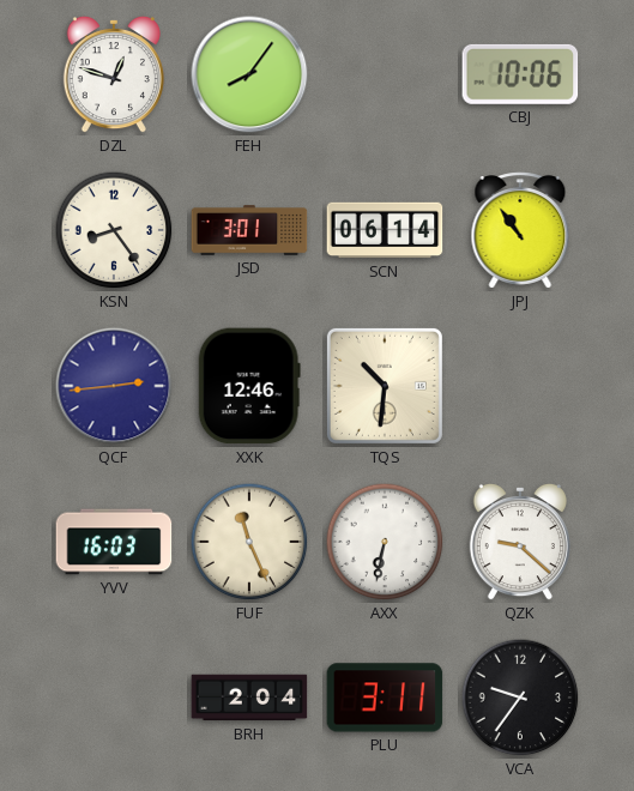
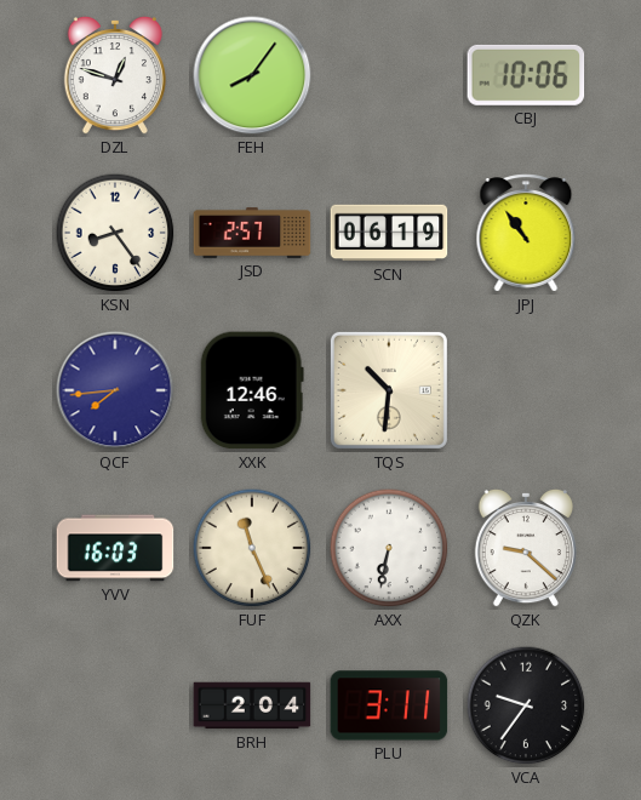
JSD: 3:01 -> 2:57
SCN: 06:14 -> 06:19
QCF: 2:44 -> 7:44
